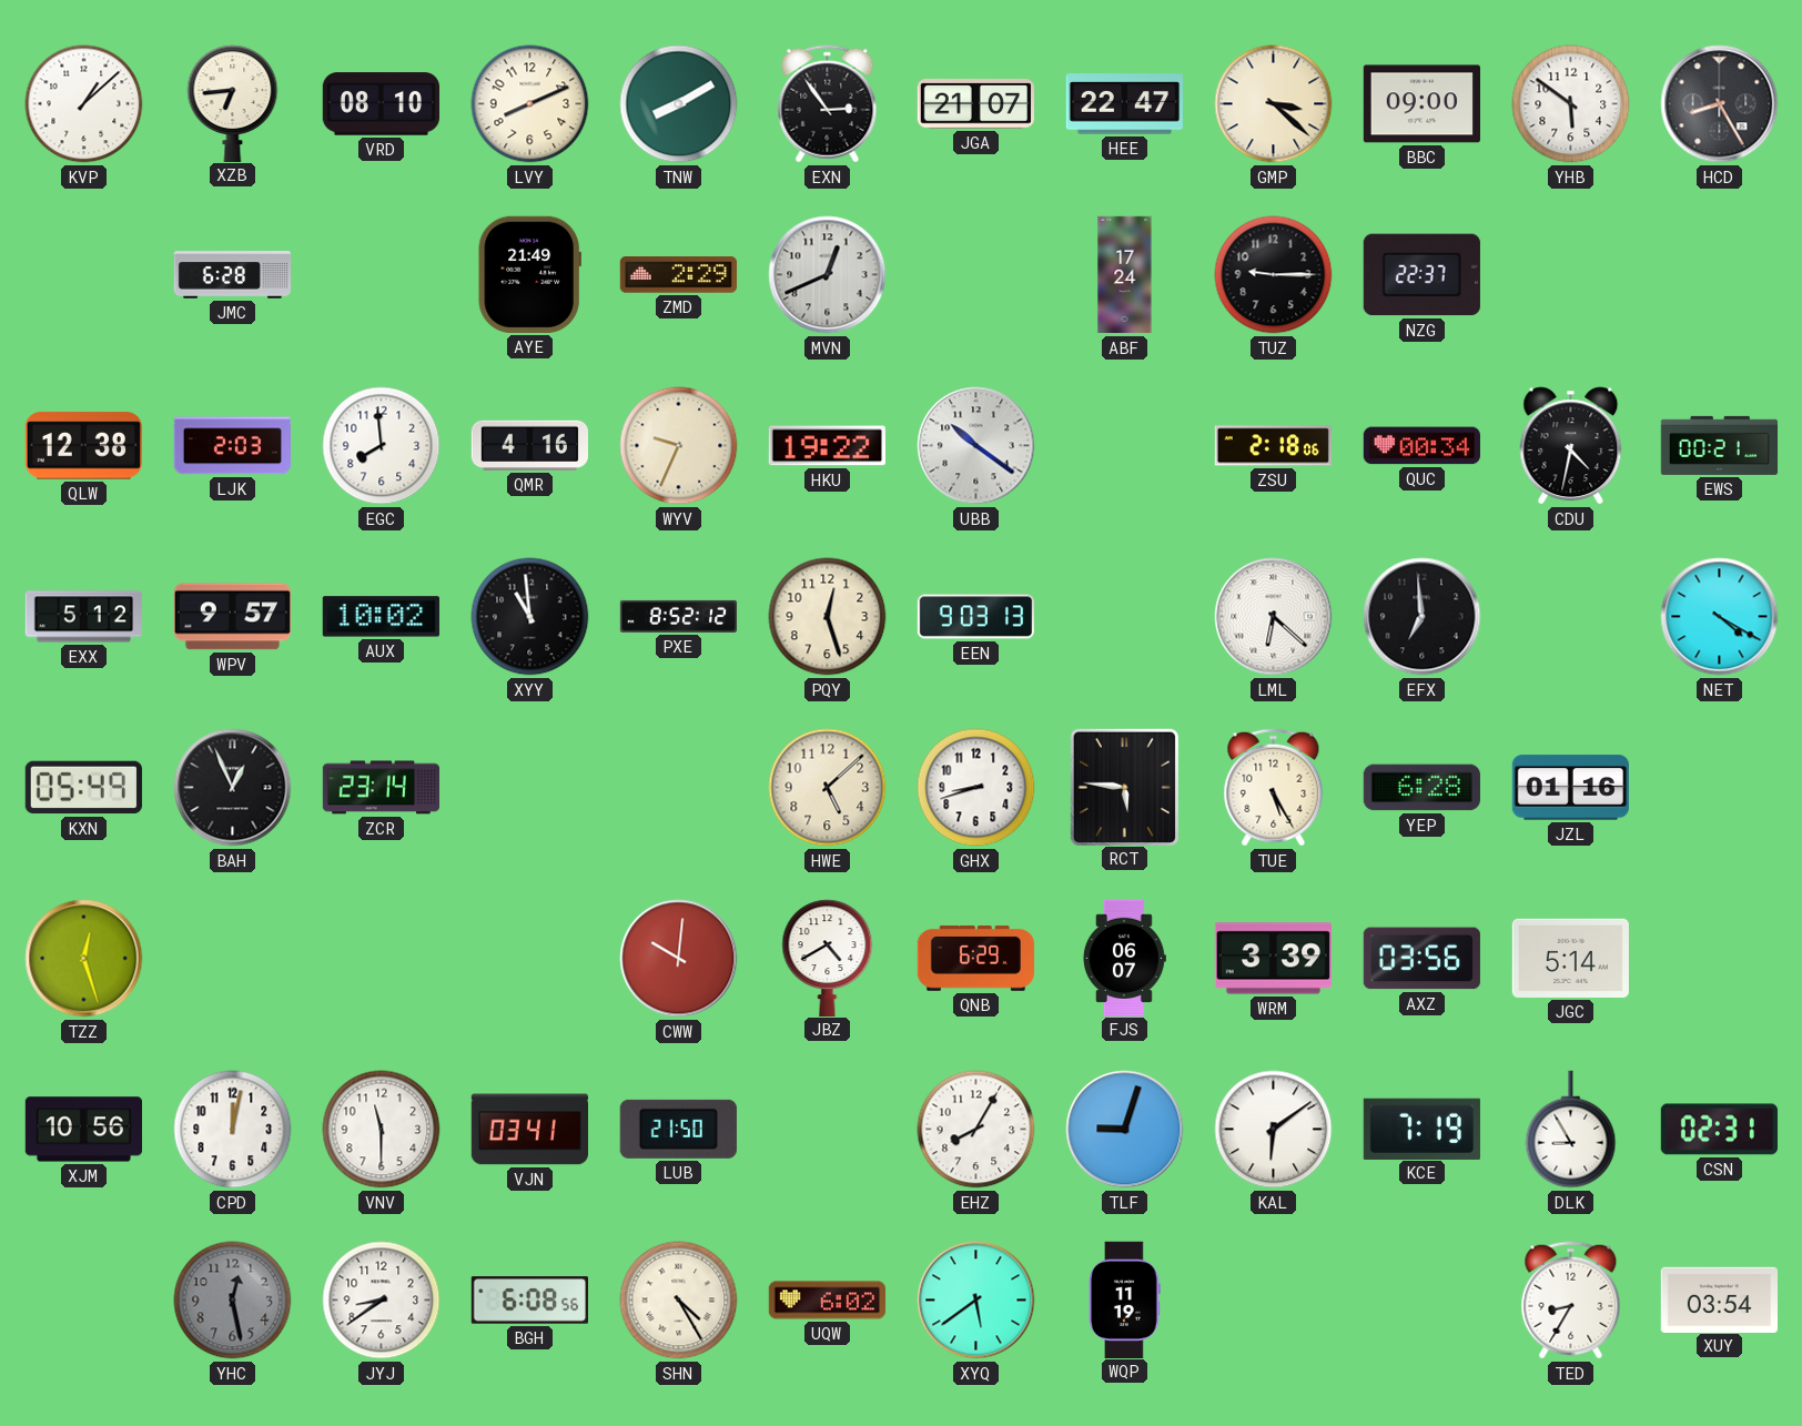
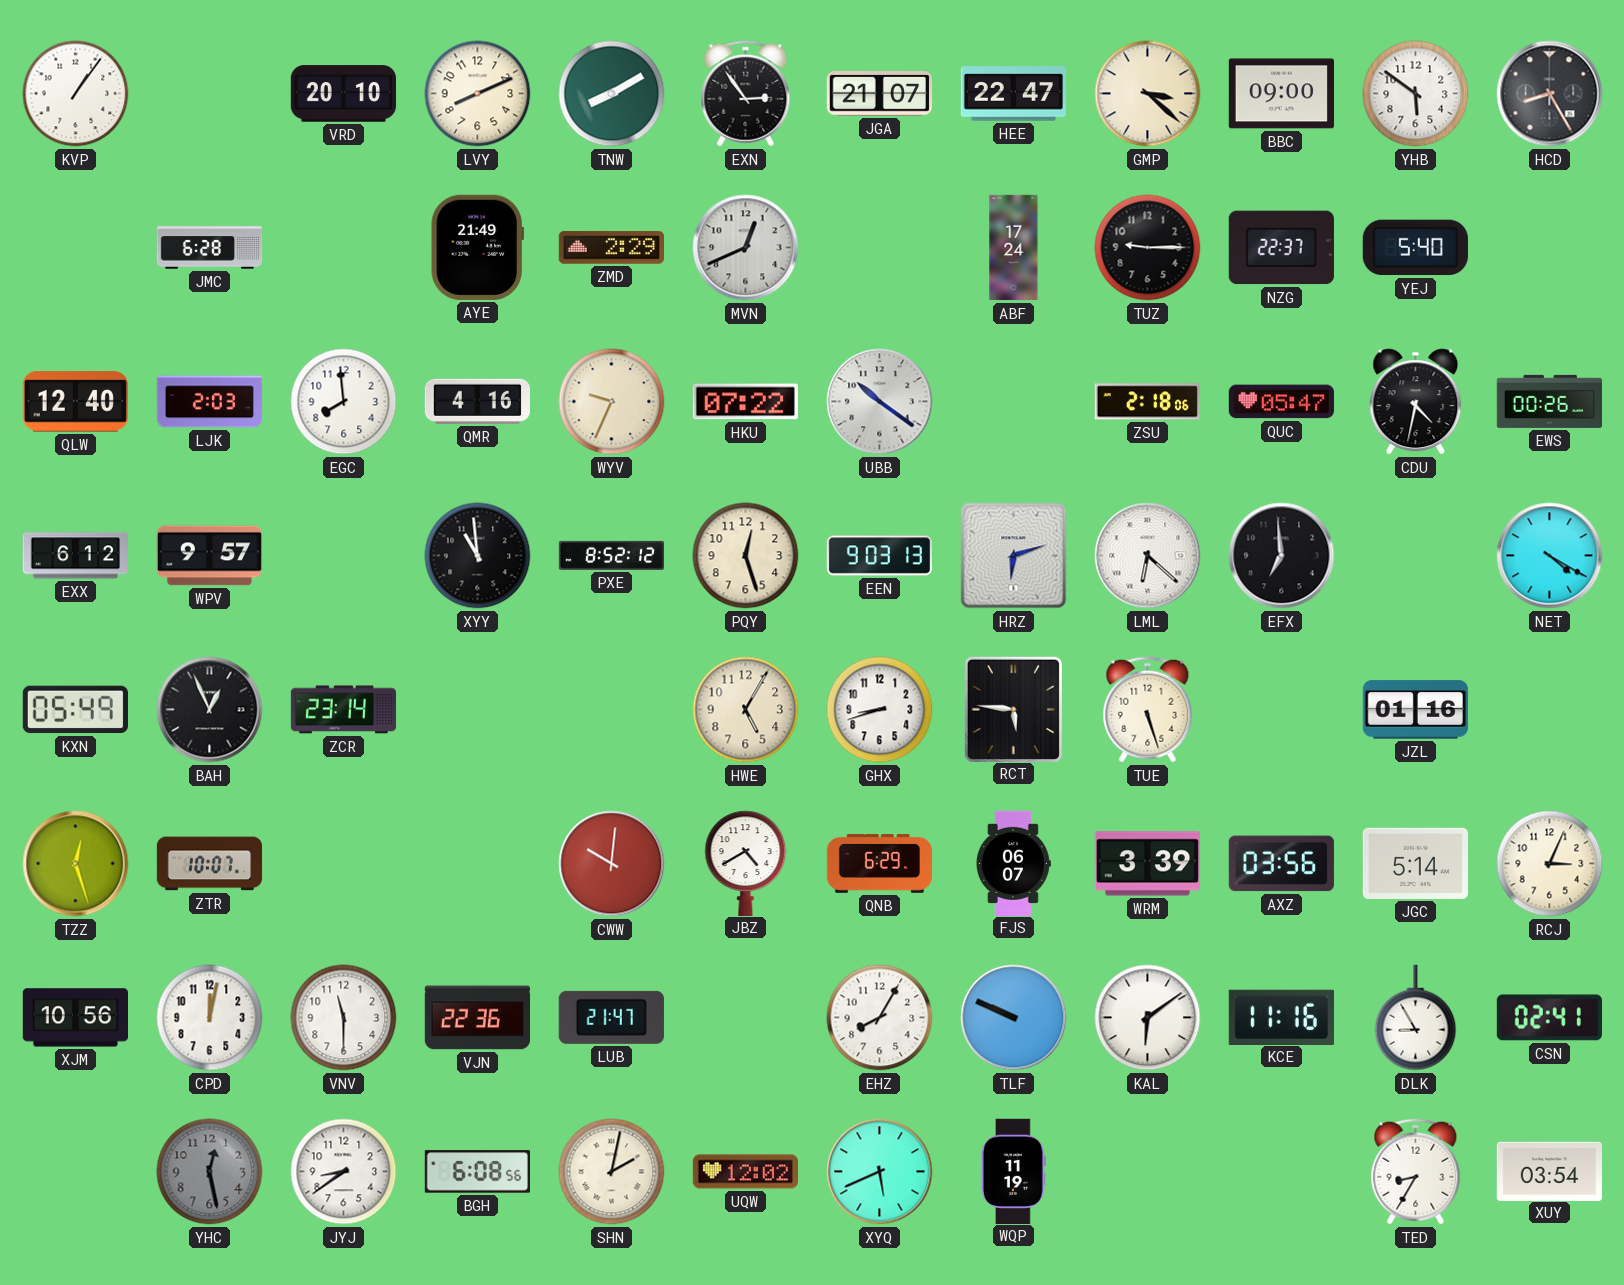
KVP: 1:08 -> 1:06
XZB: 6:44 -> none
VRD: 08:10 -> 20:10
YEJ: none -> 5:40
QLW: 12:38 -> 12:40
HKU: 19:22 -> 07:22
QUC: 00:34 -> 05:47
EWS: 00:21 -> 00:26
EXX: 5:12 -> 6:12
AUX: 10:02 -> none
HRZ: none -> 6:12
HWE: 5:08 -> 5:05
TUE: 5:25 -> 5:27
YEP: 6:28 -> none
ZTR: none -> 10:07
RCJ: none -> 3:04
VJN: 03:41 -> 22:36
LUB: 21:50 -> 21:47
TLF: 9:03 -> 9:49
KCE: 7:19 -> 11:16
CSN: 02:31 -> 02:41
SHN: 4:25 -> 2:02
UQW: 6:02 -> 12:02
XYQ: 5:39 -> 5:41
